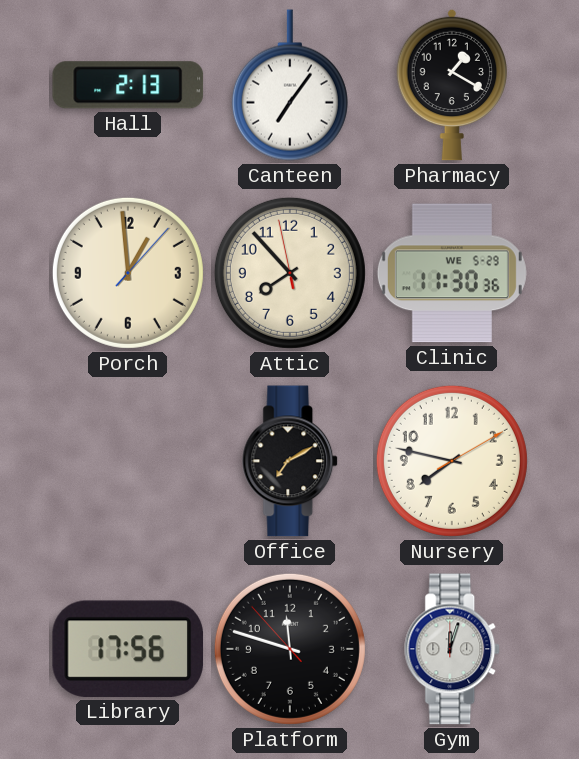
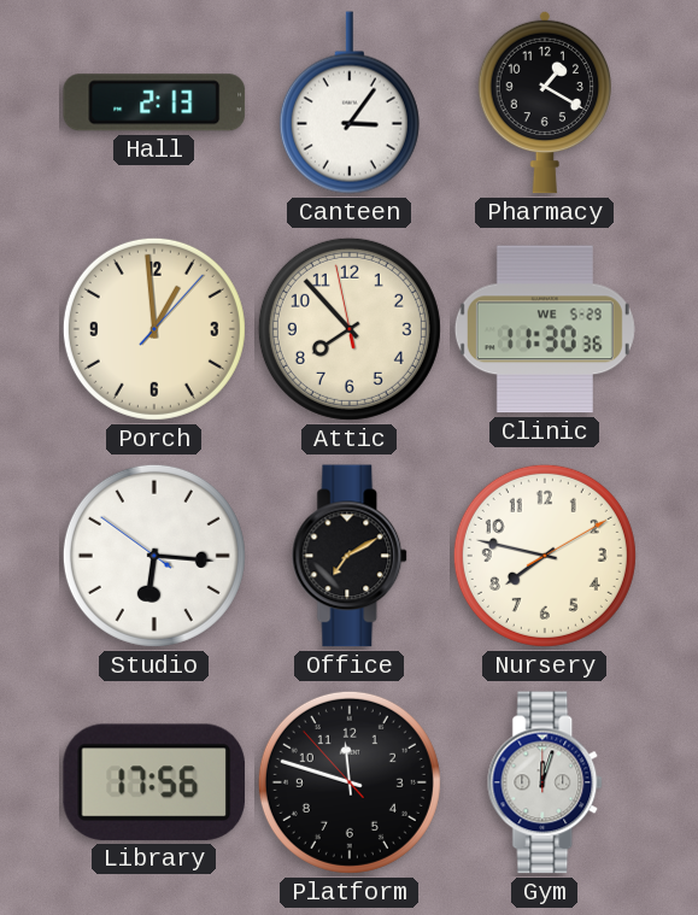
Canteen: 7:06 -> 3:06
Studio: none -> 6:15
